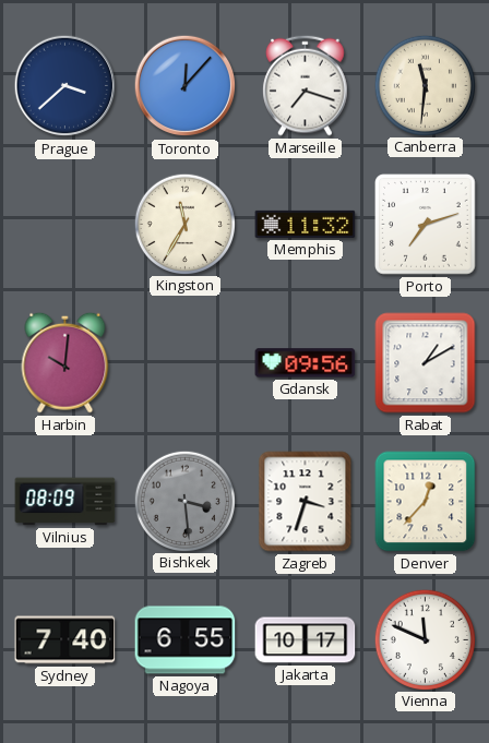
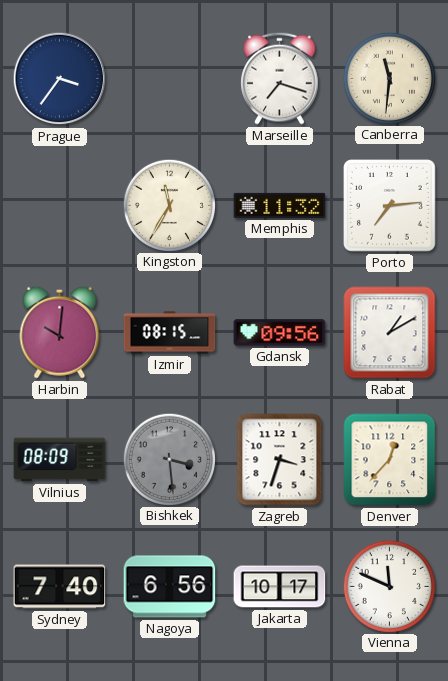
Prague: 3:38 -> 3:36
Toronto: 12:07 -> none
Porto: 7:12 -> 7:14
Izmir: none -> 08:15
Nagoya: 6:55 -> 6:56
